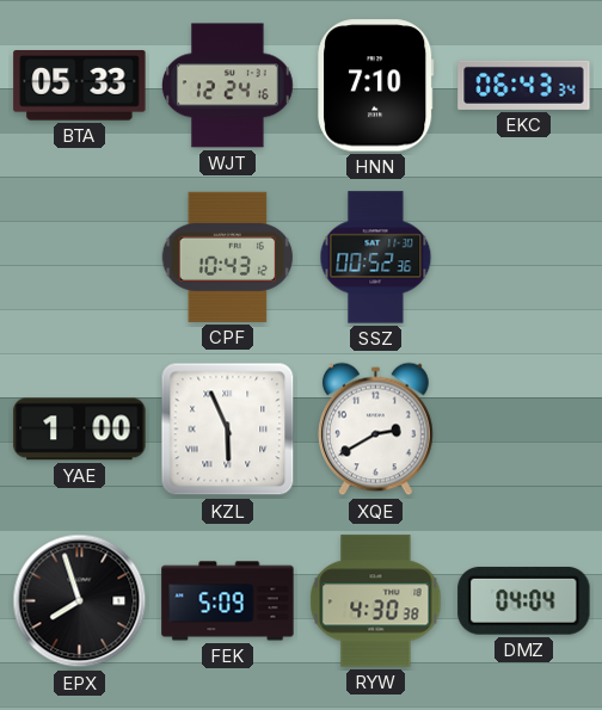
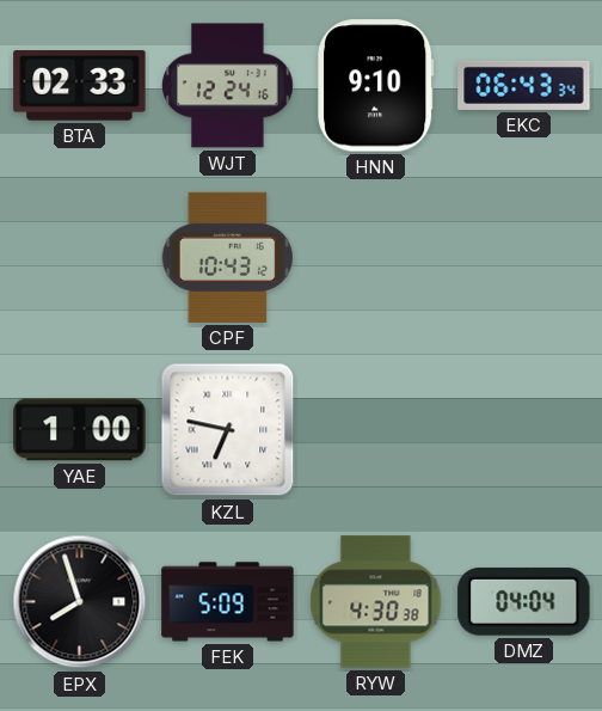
BTA: 05:33 -> 02:33
HNN: 7:10 -> 9:10
SSZ: 00:52 -> none
KZL: 5:56 -> 6:47
XQE: 2:40 -> none
